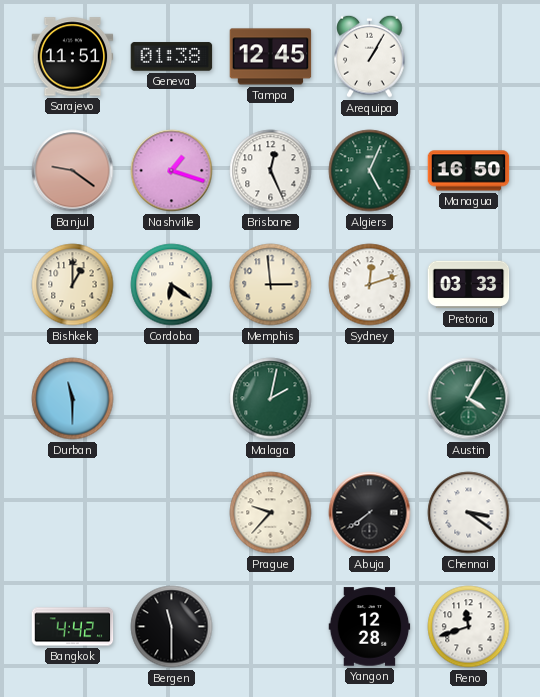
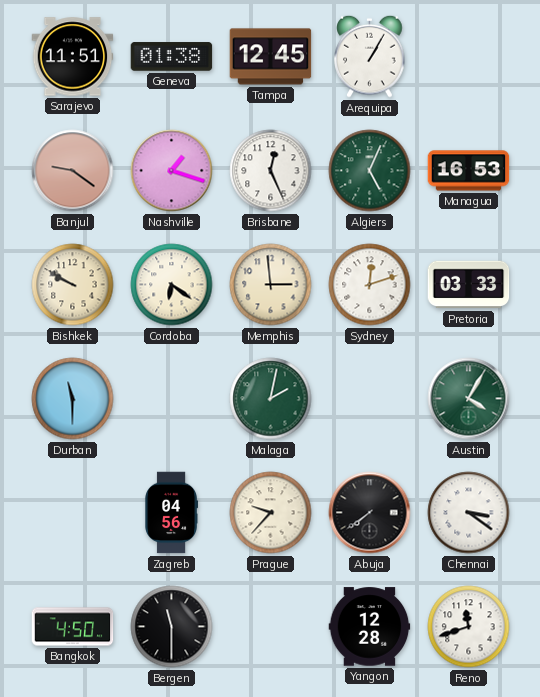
Managua: 16:50 -> 16:53
Bishkek: 1:00 -> 9:50
Zagreb: none -> 04:56
Bangkok: 4:42 -> 4:50
